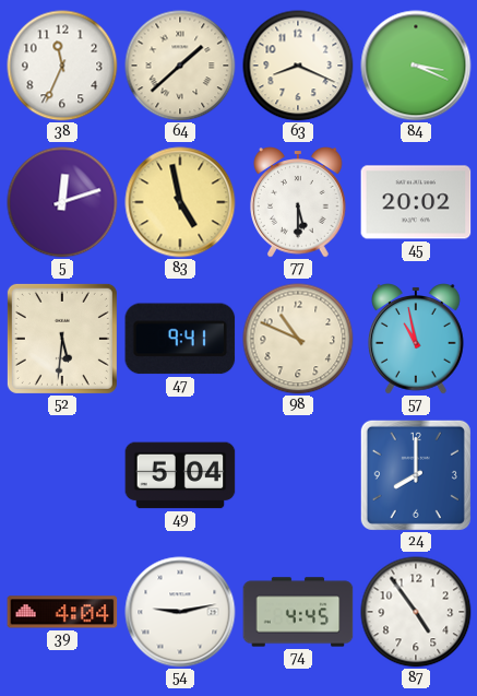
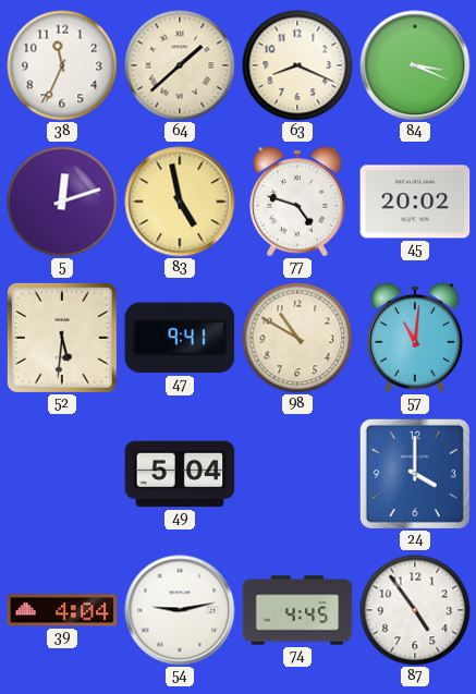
77: 5:30 -> 4:48
98: 10:49 -> 10:50
57: 10:58 -> 11:01
24: 8:00 -> 4:00
